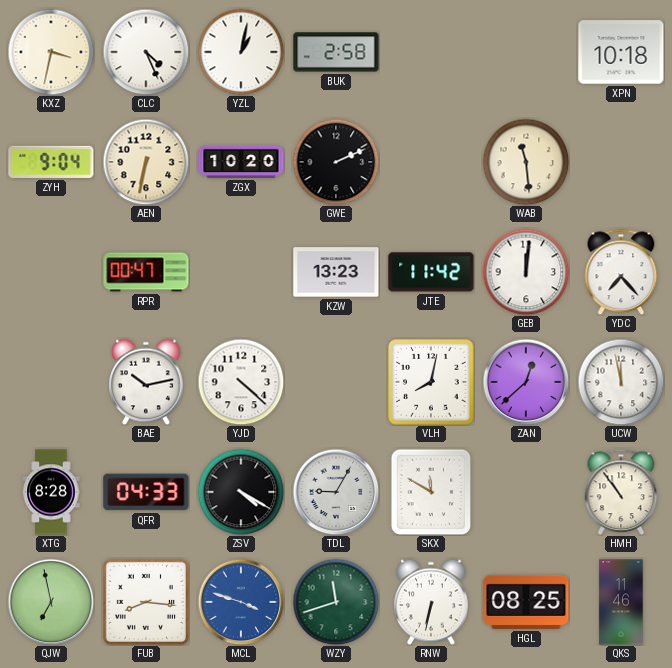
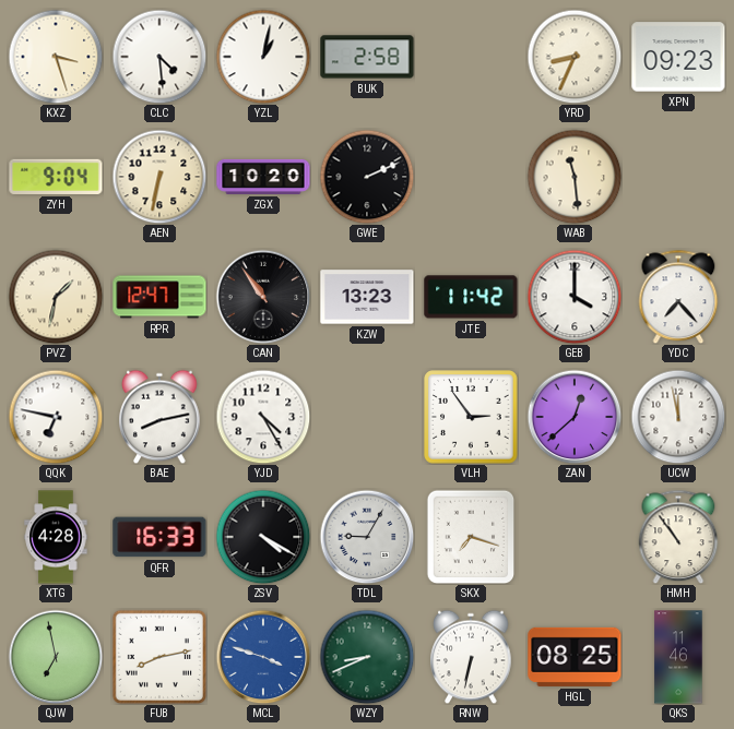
KXZ: 3:32 -> 3:27
CLC: 4:26 -> 4:29
YRD: none -> 8:34
XPN: 10:18 -> 09:23
PVZ: none -> 1:32
RPR: 00:47 -> 12:47
CAN: none -> 10:54
GEB: 12:01 -> 4:00
QQK: none -> 6:47
BAE: 10:13 -> 8:13
YJD: 4:22 -> 4:25
VLH: 8:02 -> 2:54
XTG: 8:28 -> 4:28
QFR: 04:33 -> 16:33
SKX: 11:50 -> 7:18
FUB: 8:16 -> 8:13
WZY: 11:42 -> 8:41
